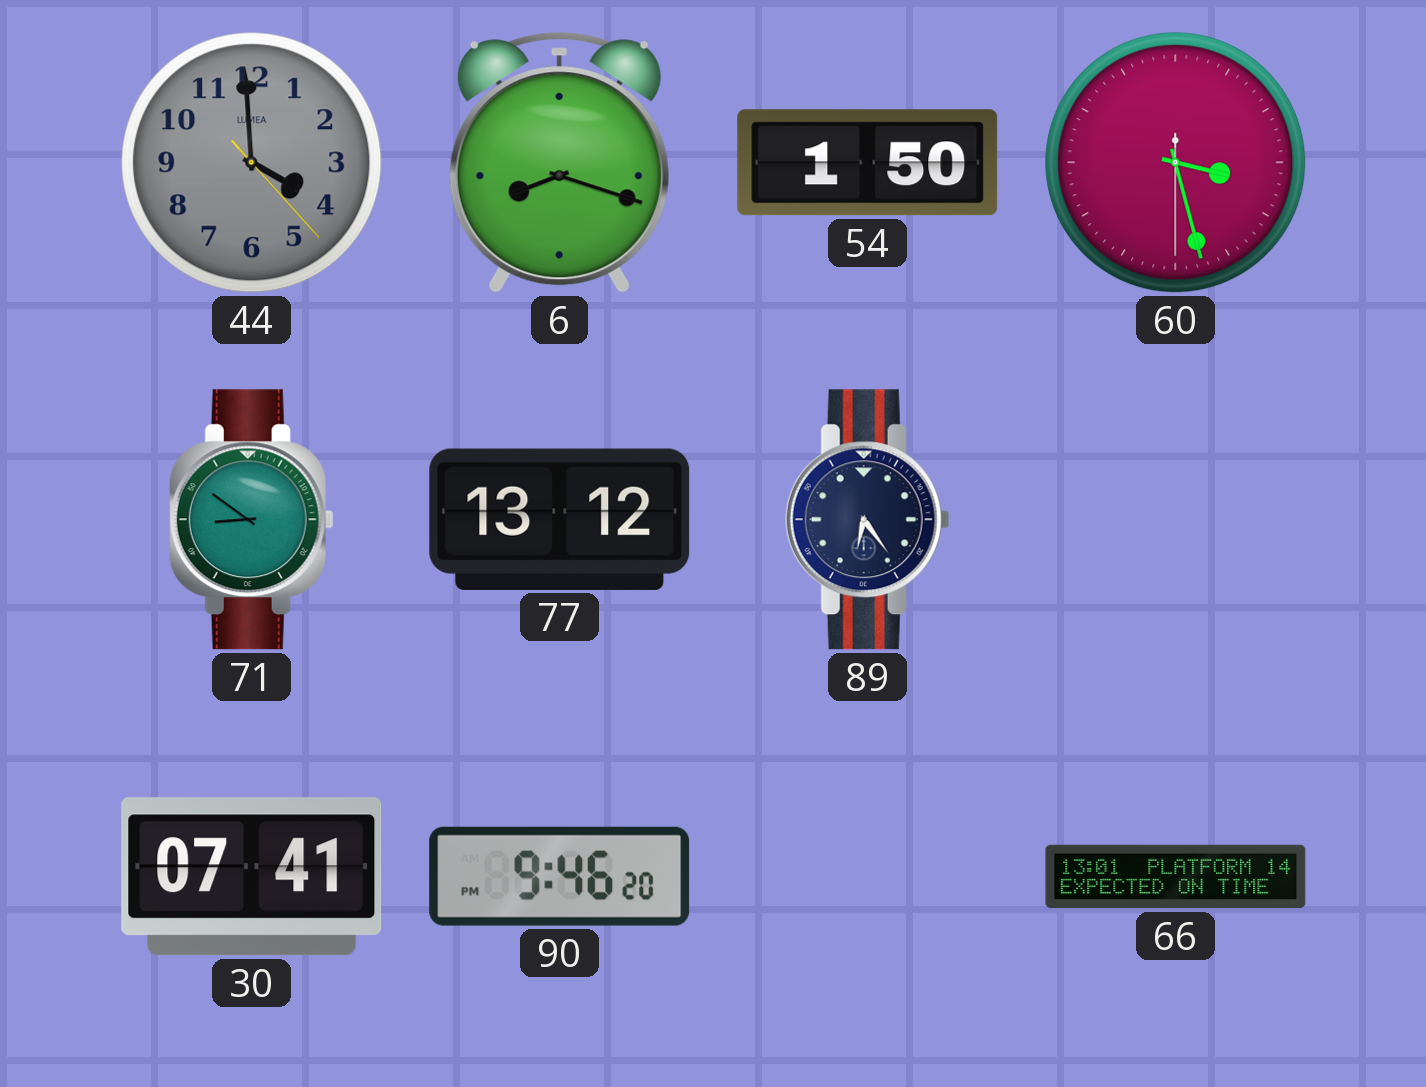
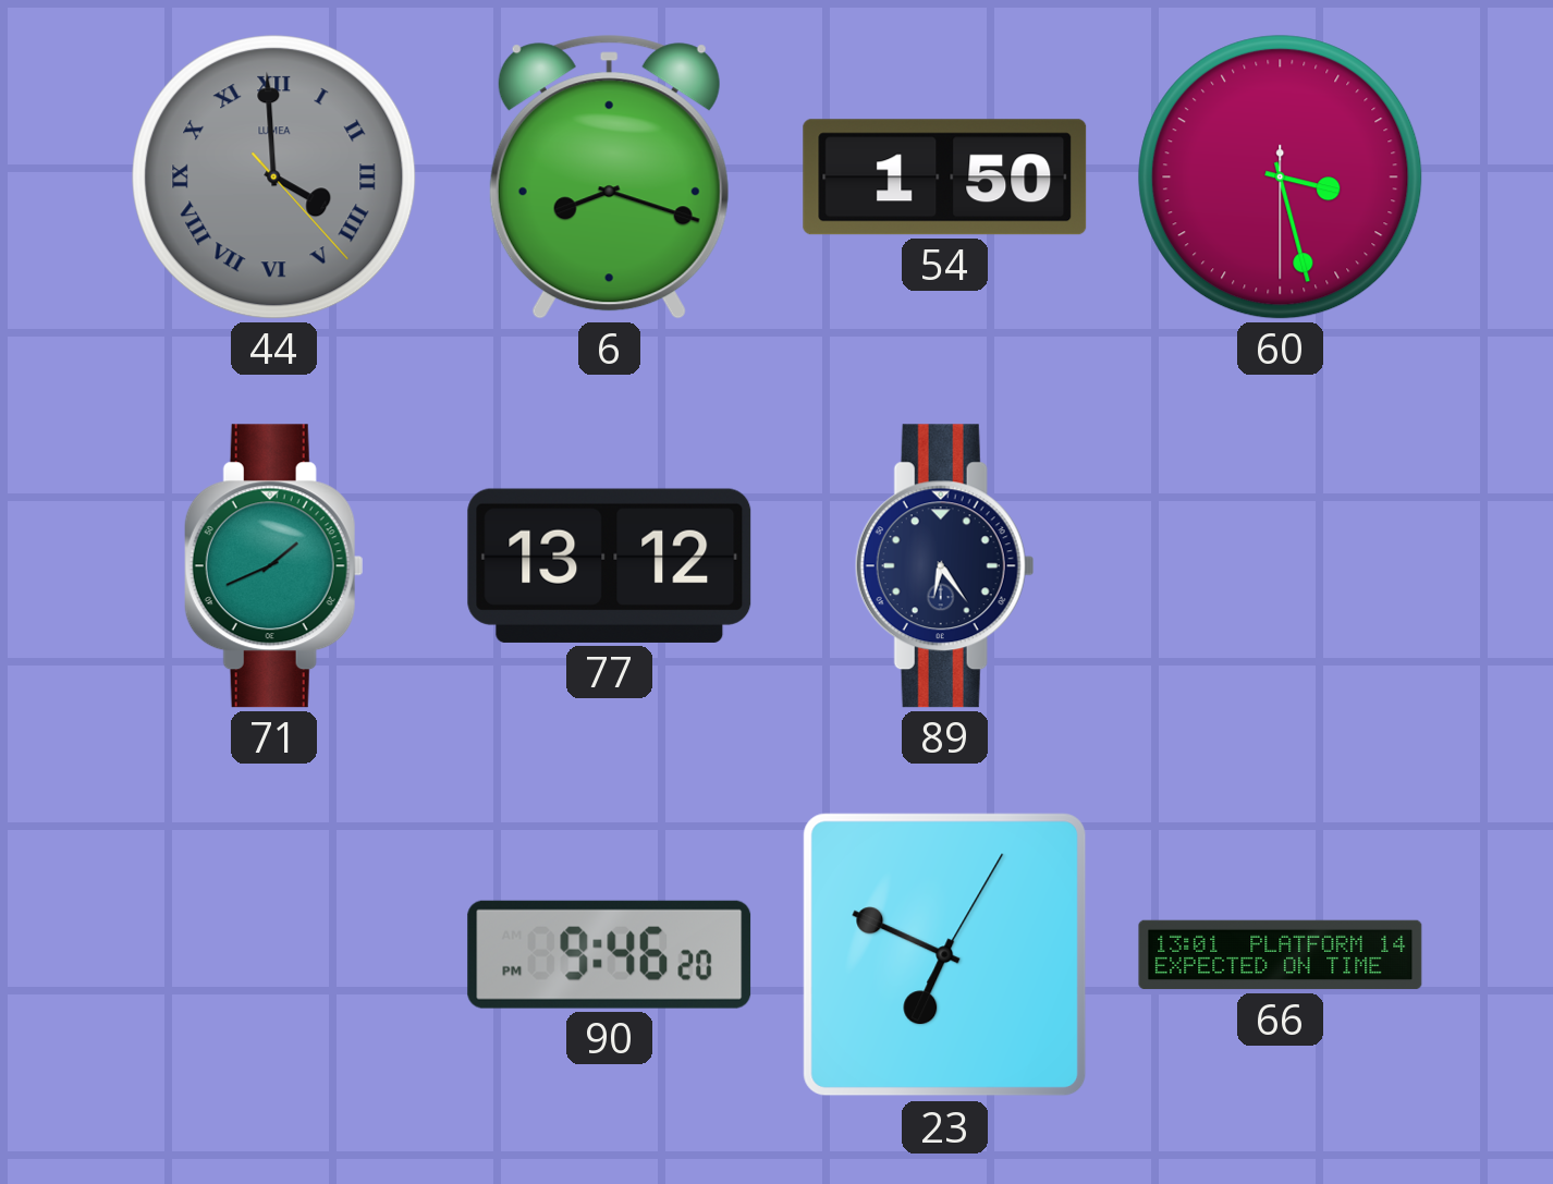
44 numerals: Arabic -> Roman
71: 8:51 -> 1:41
30: 07:41 -> none
23: none -> 6:49
